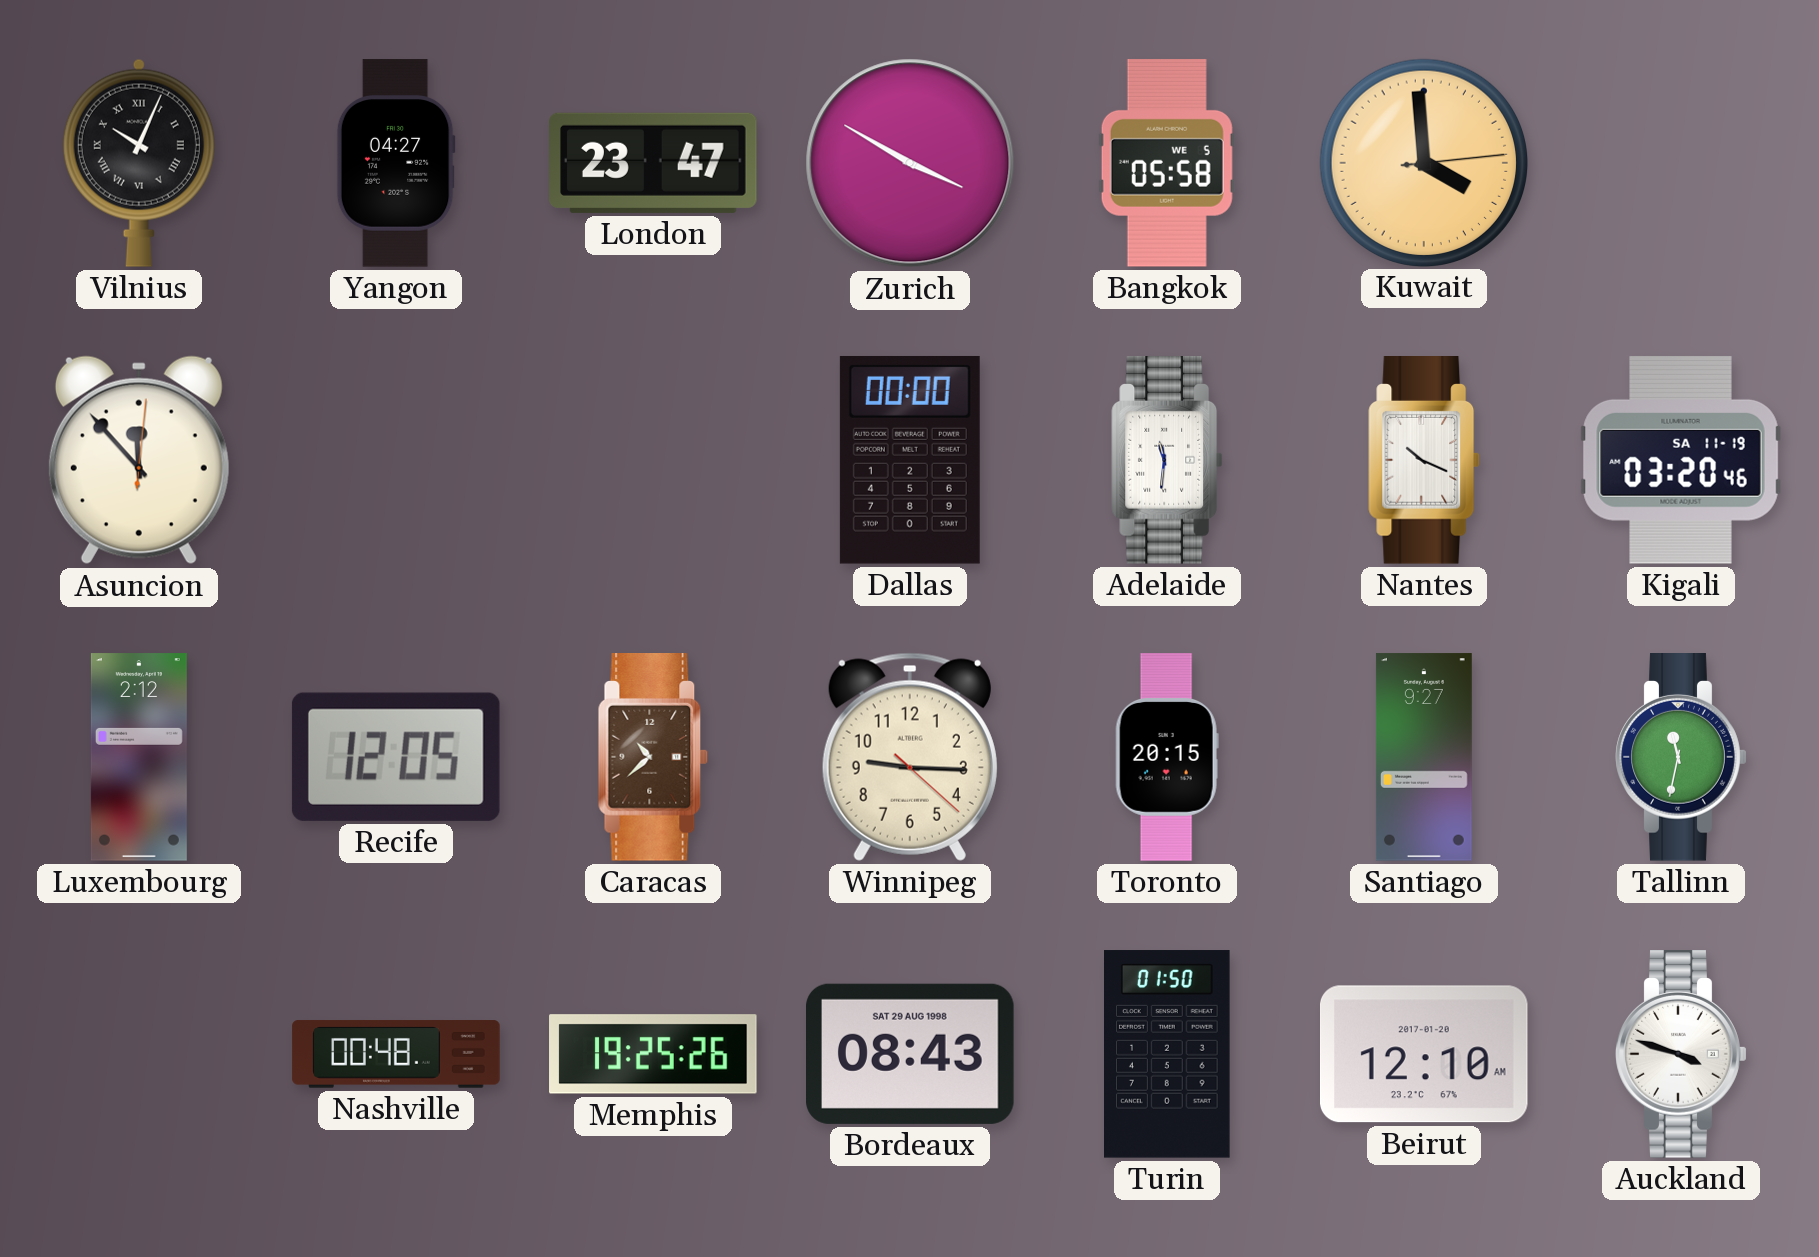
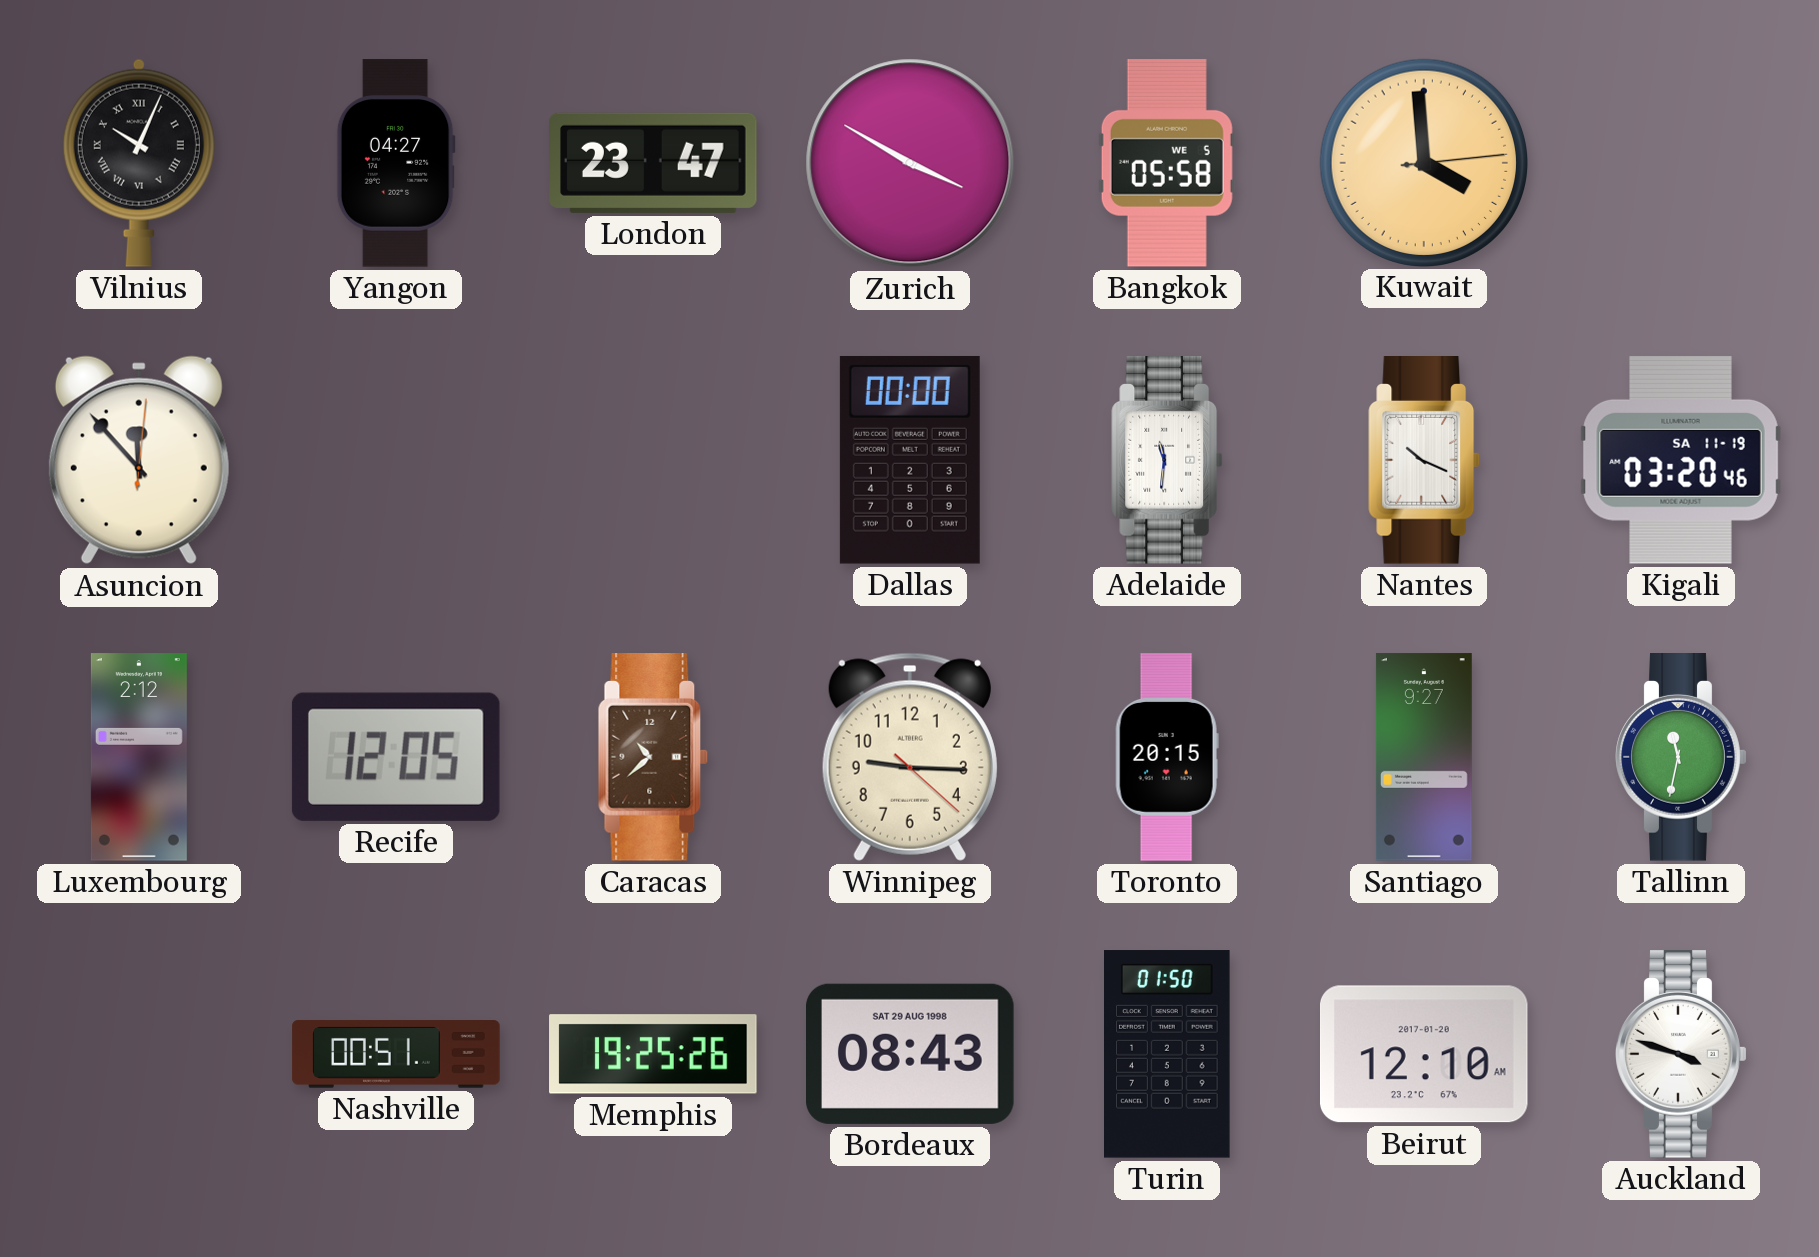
Nashville: 00:48 -> 00:51
